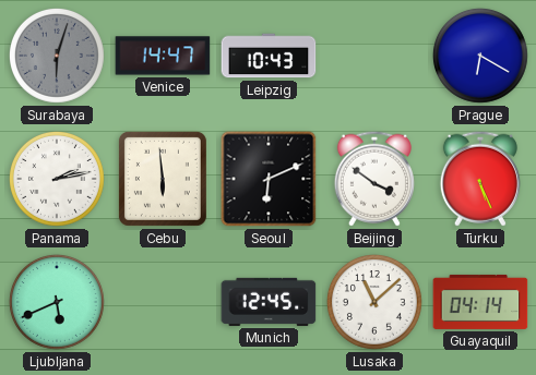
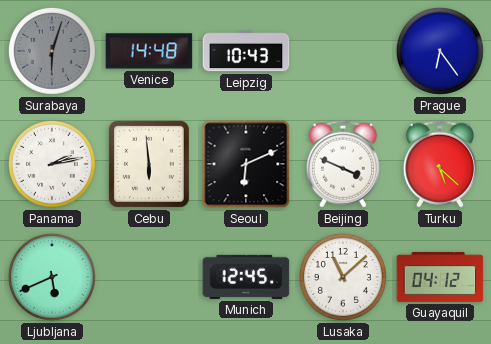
Venice: 14:47 -> 14:48
Prague: 6:20 -> 6:24
Beijing: 3:51 -> 3:49
Turku: 5:26 -> 5:22
Guayaquil: 04:14 -> 04:12
